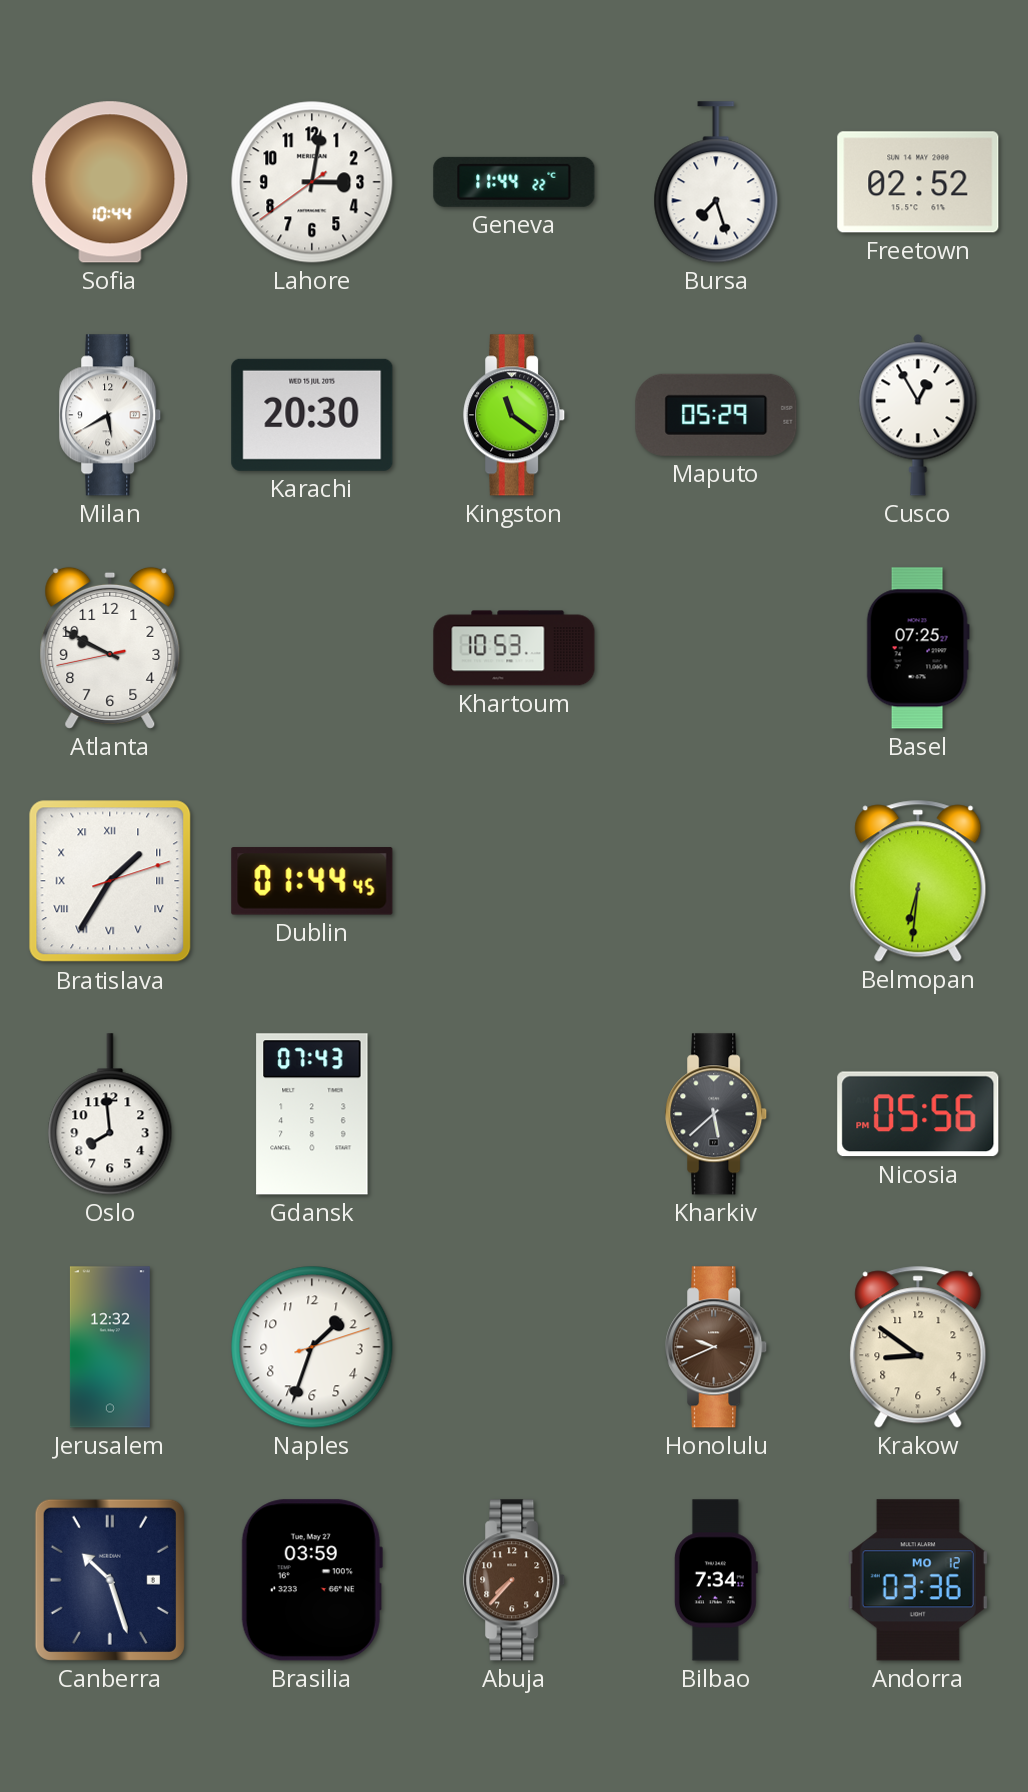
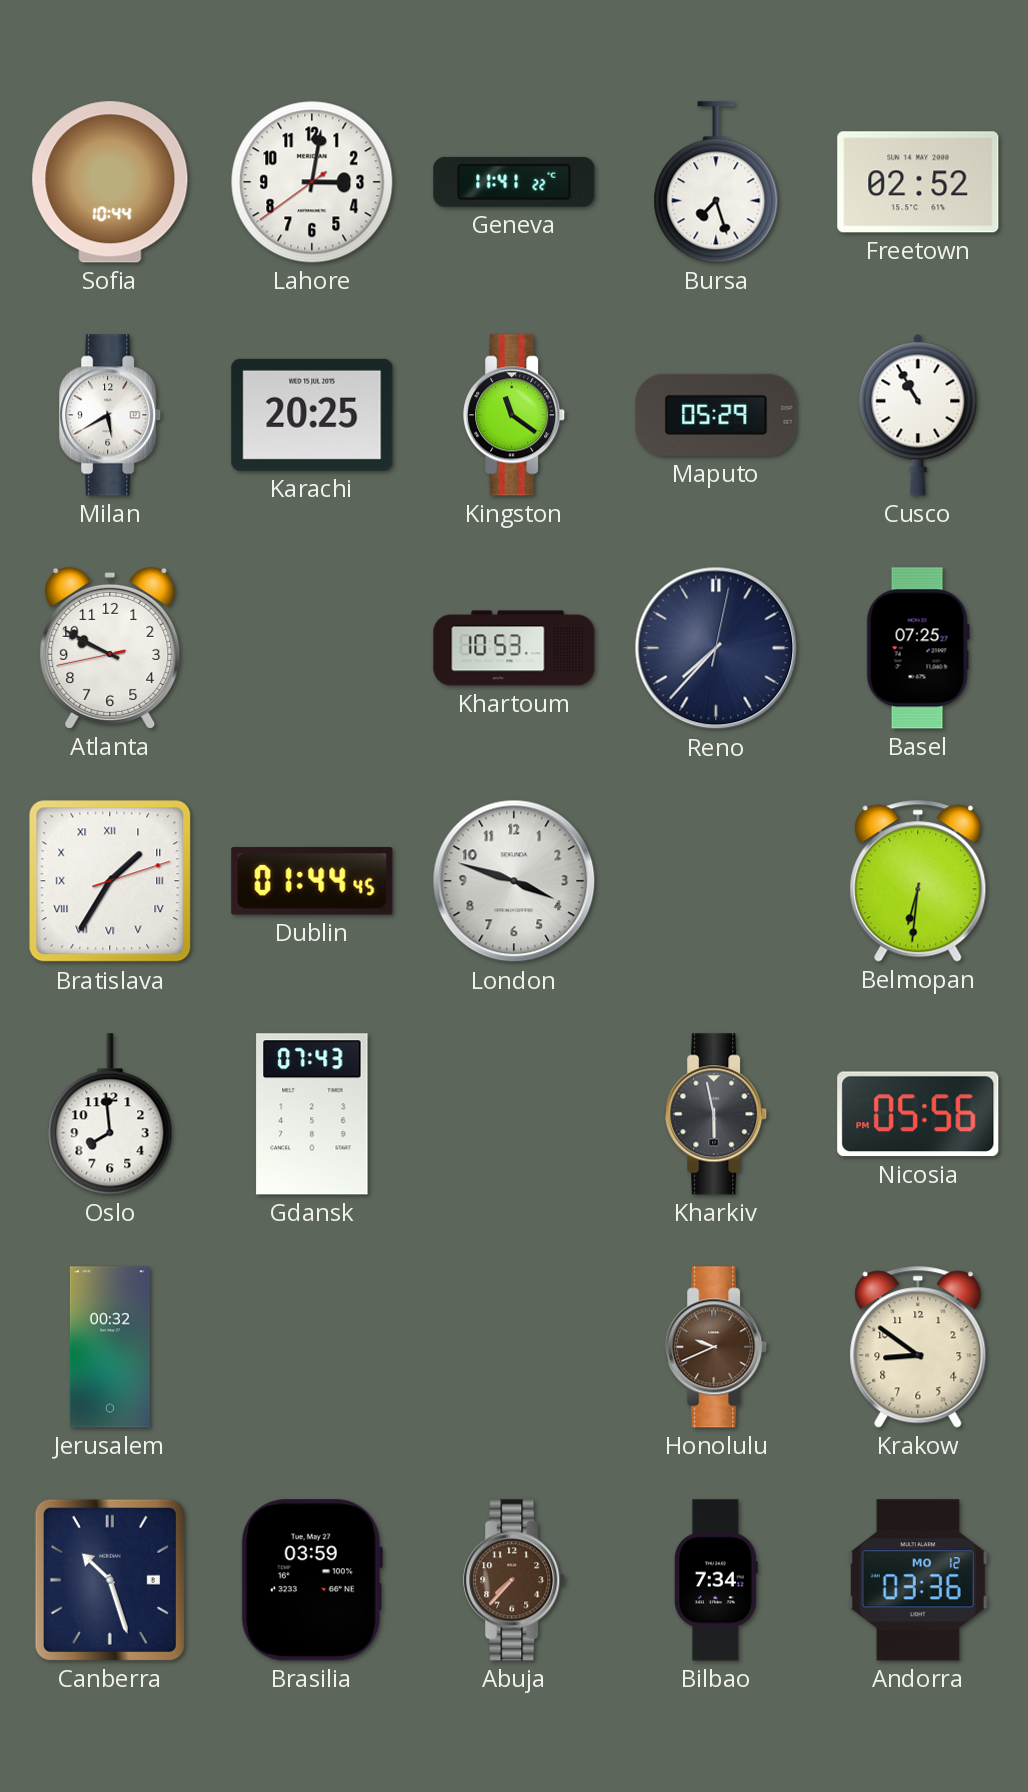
Geneva: 11:44 -> 11:41
Karachi: 20:30 -> 20:25
Cusco: 12:55 -> 10:55
Reno: none -> 7:37
London: none -> 3:48
Kharkiv: 5:38 -> 5:58
Jerusalem: 12:32 -> 00:32
Naples: 1:33 -> none
